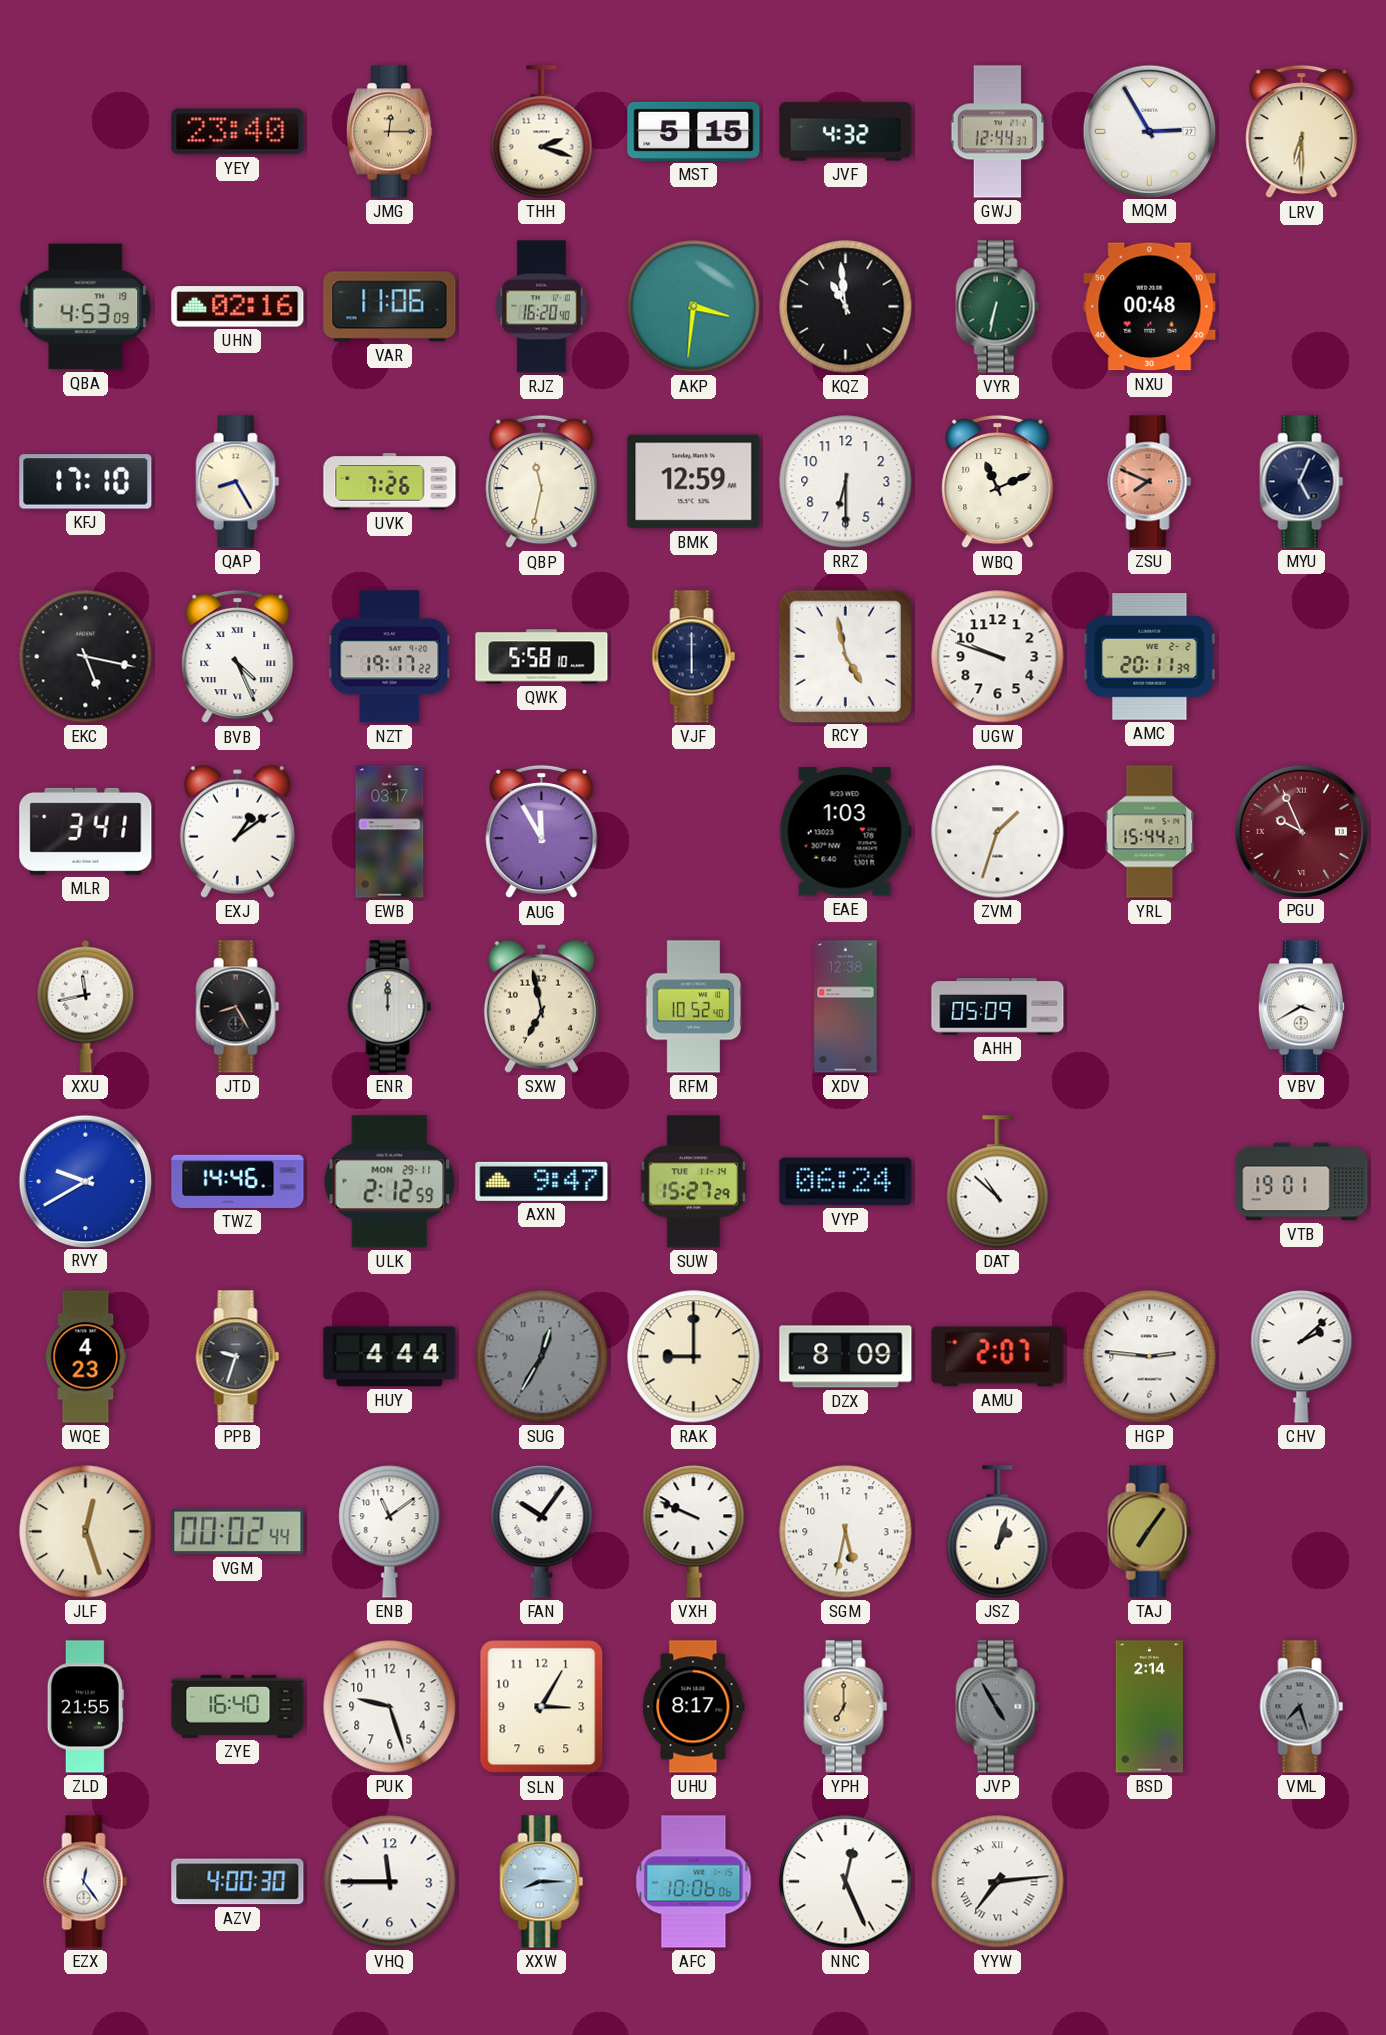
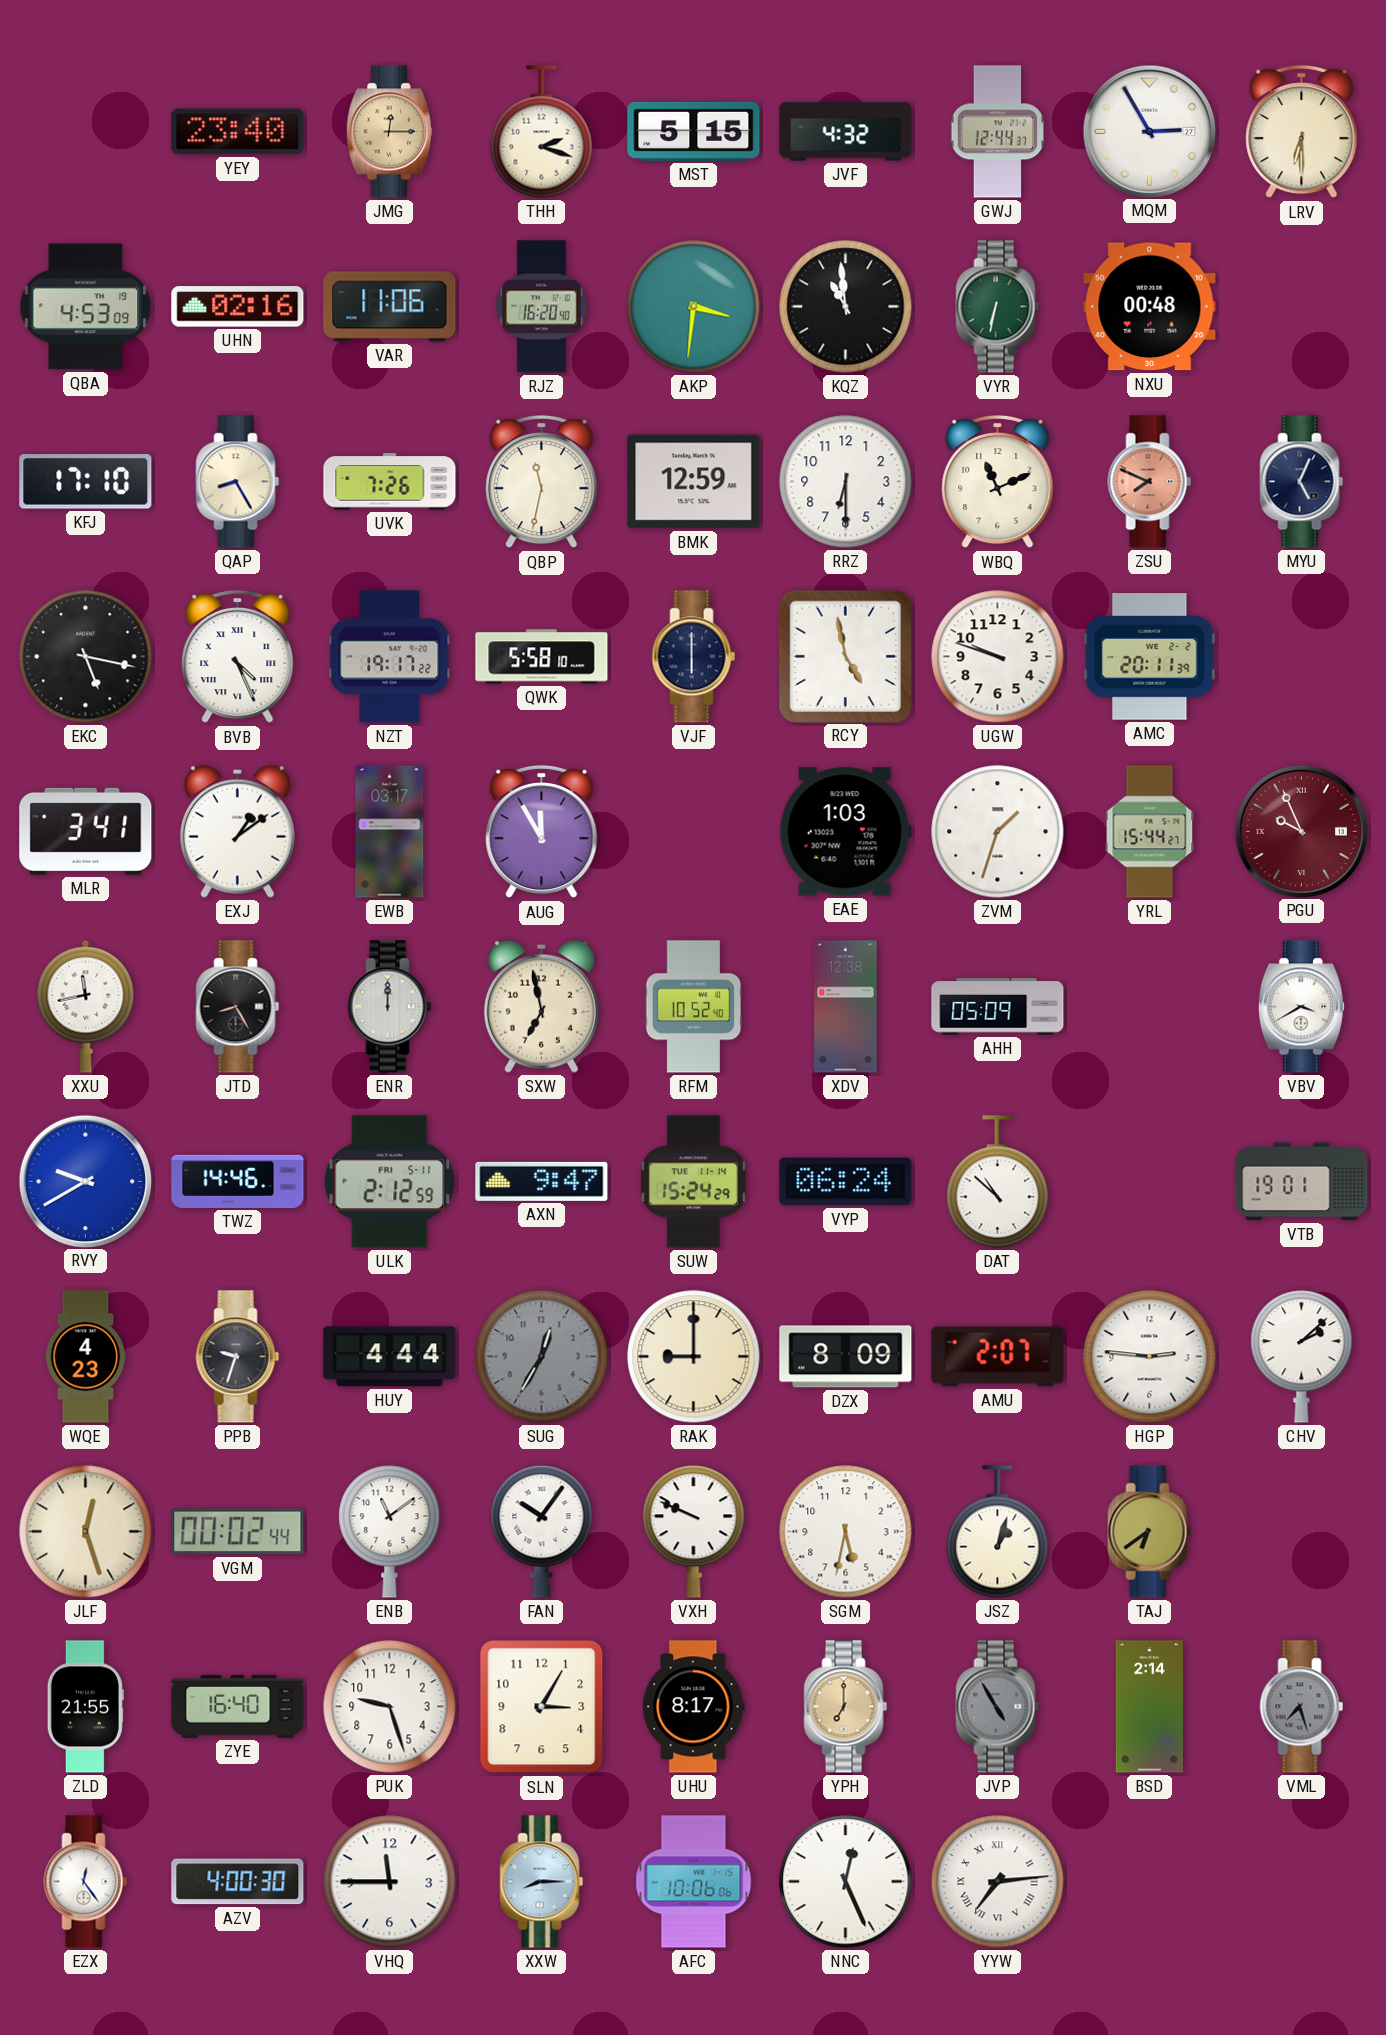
ULK date: MON 29-11 -> FRI 5-11
SUW: 15:27 -> 15:24
TAJ: 7:06 -> 6:39
